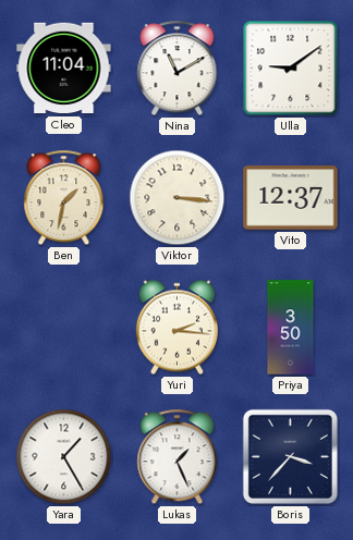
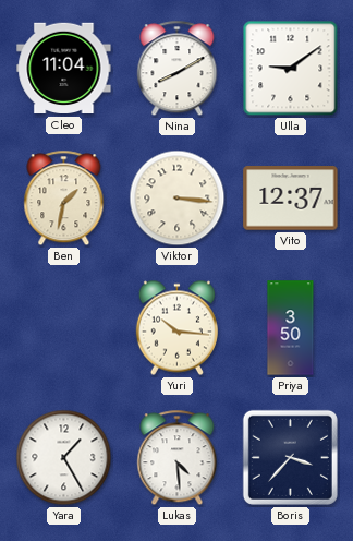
Nina: 11:10 -> 8:10
Yuri: 2:16 -> 10:16
Lukas: 1:26 -> 4:29
